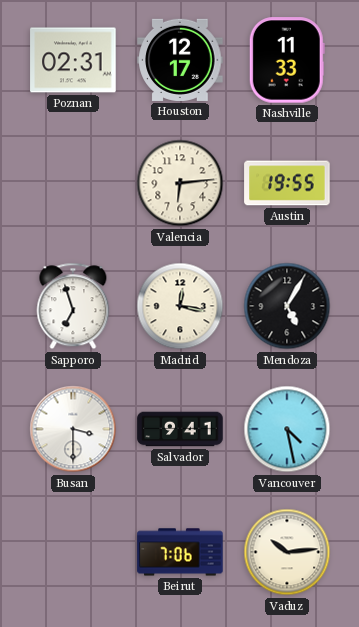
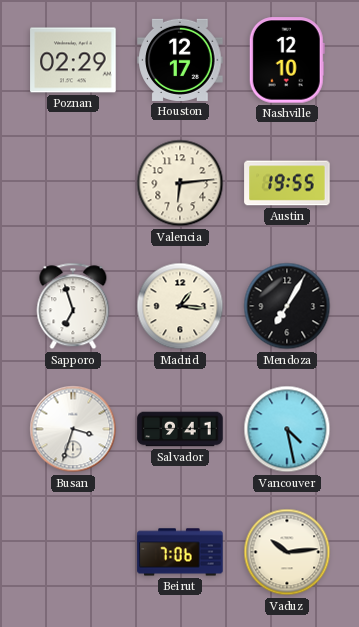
Poznan: 02:31 -> 02:29
Nashville: 11:33 -> 12:10
Madrid: 12:17 -> 1:16
Mendoza: 5:05 -> 7:05
Busan: 3:30 -> 3:33
